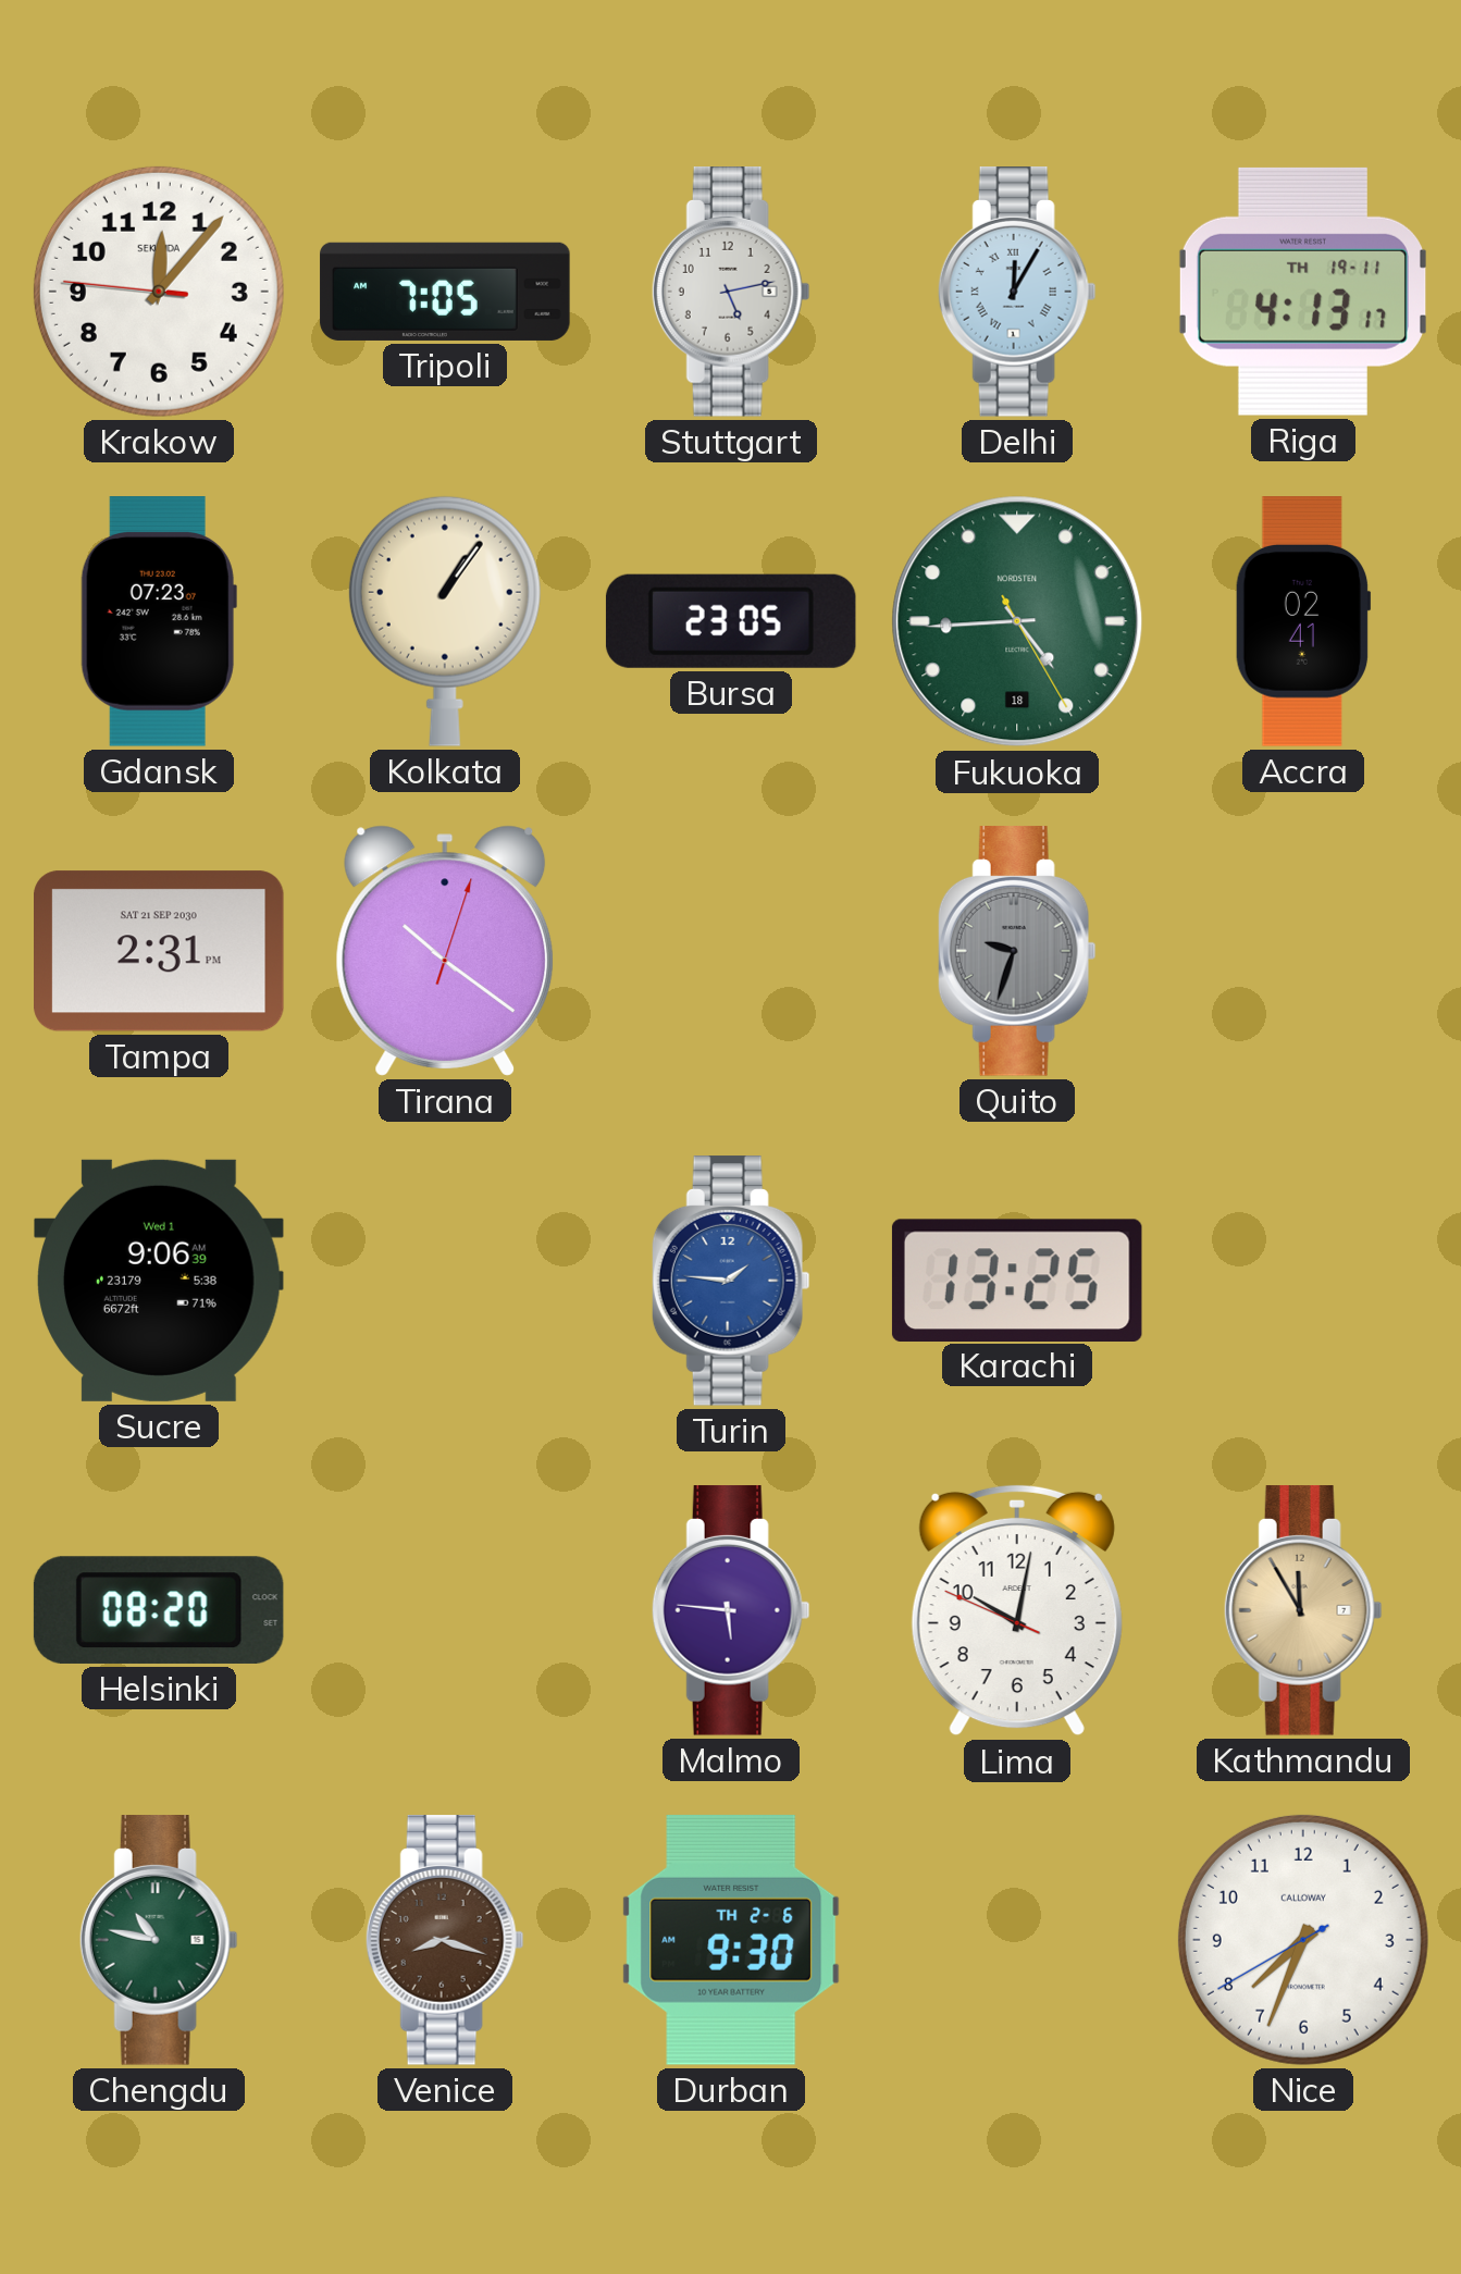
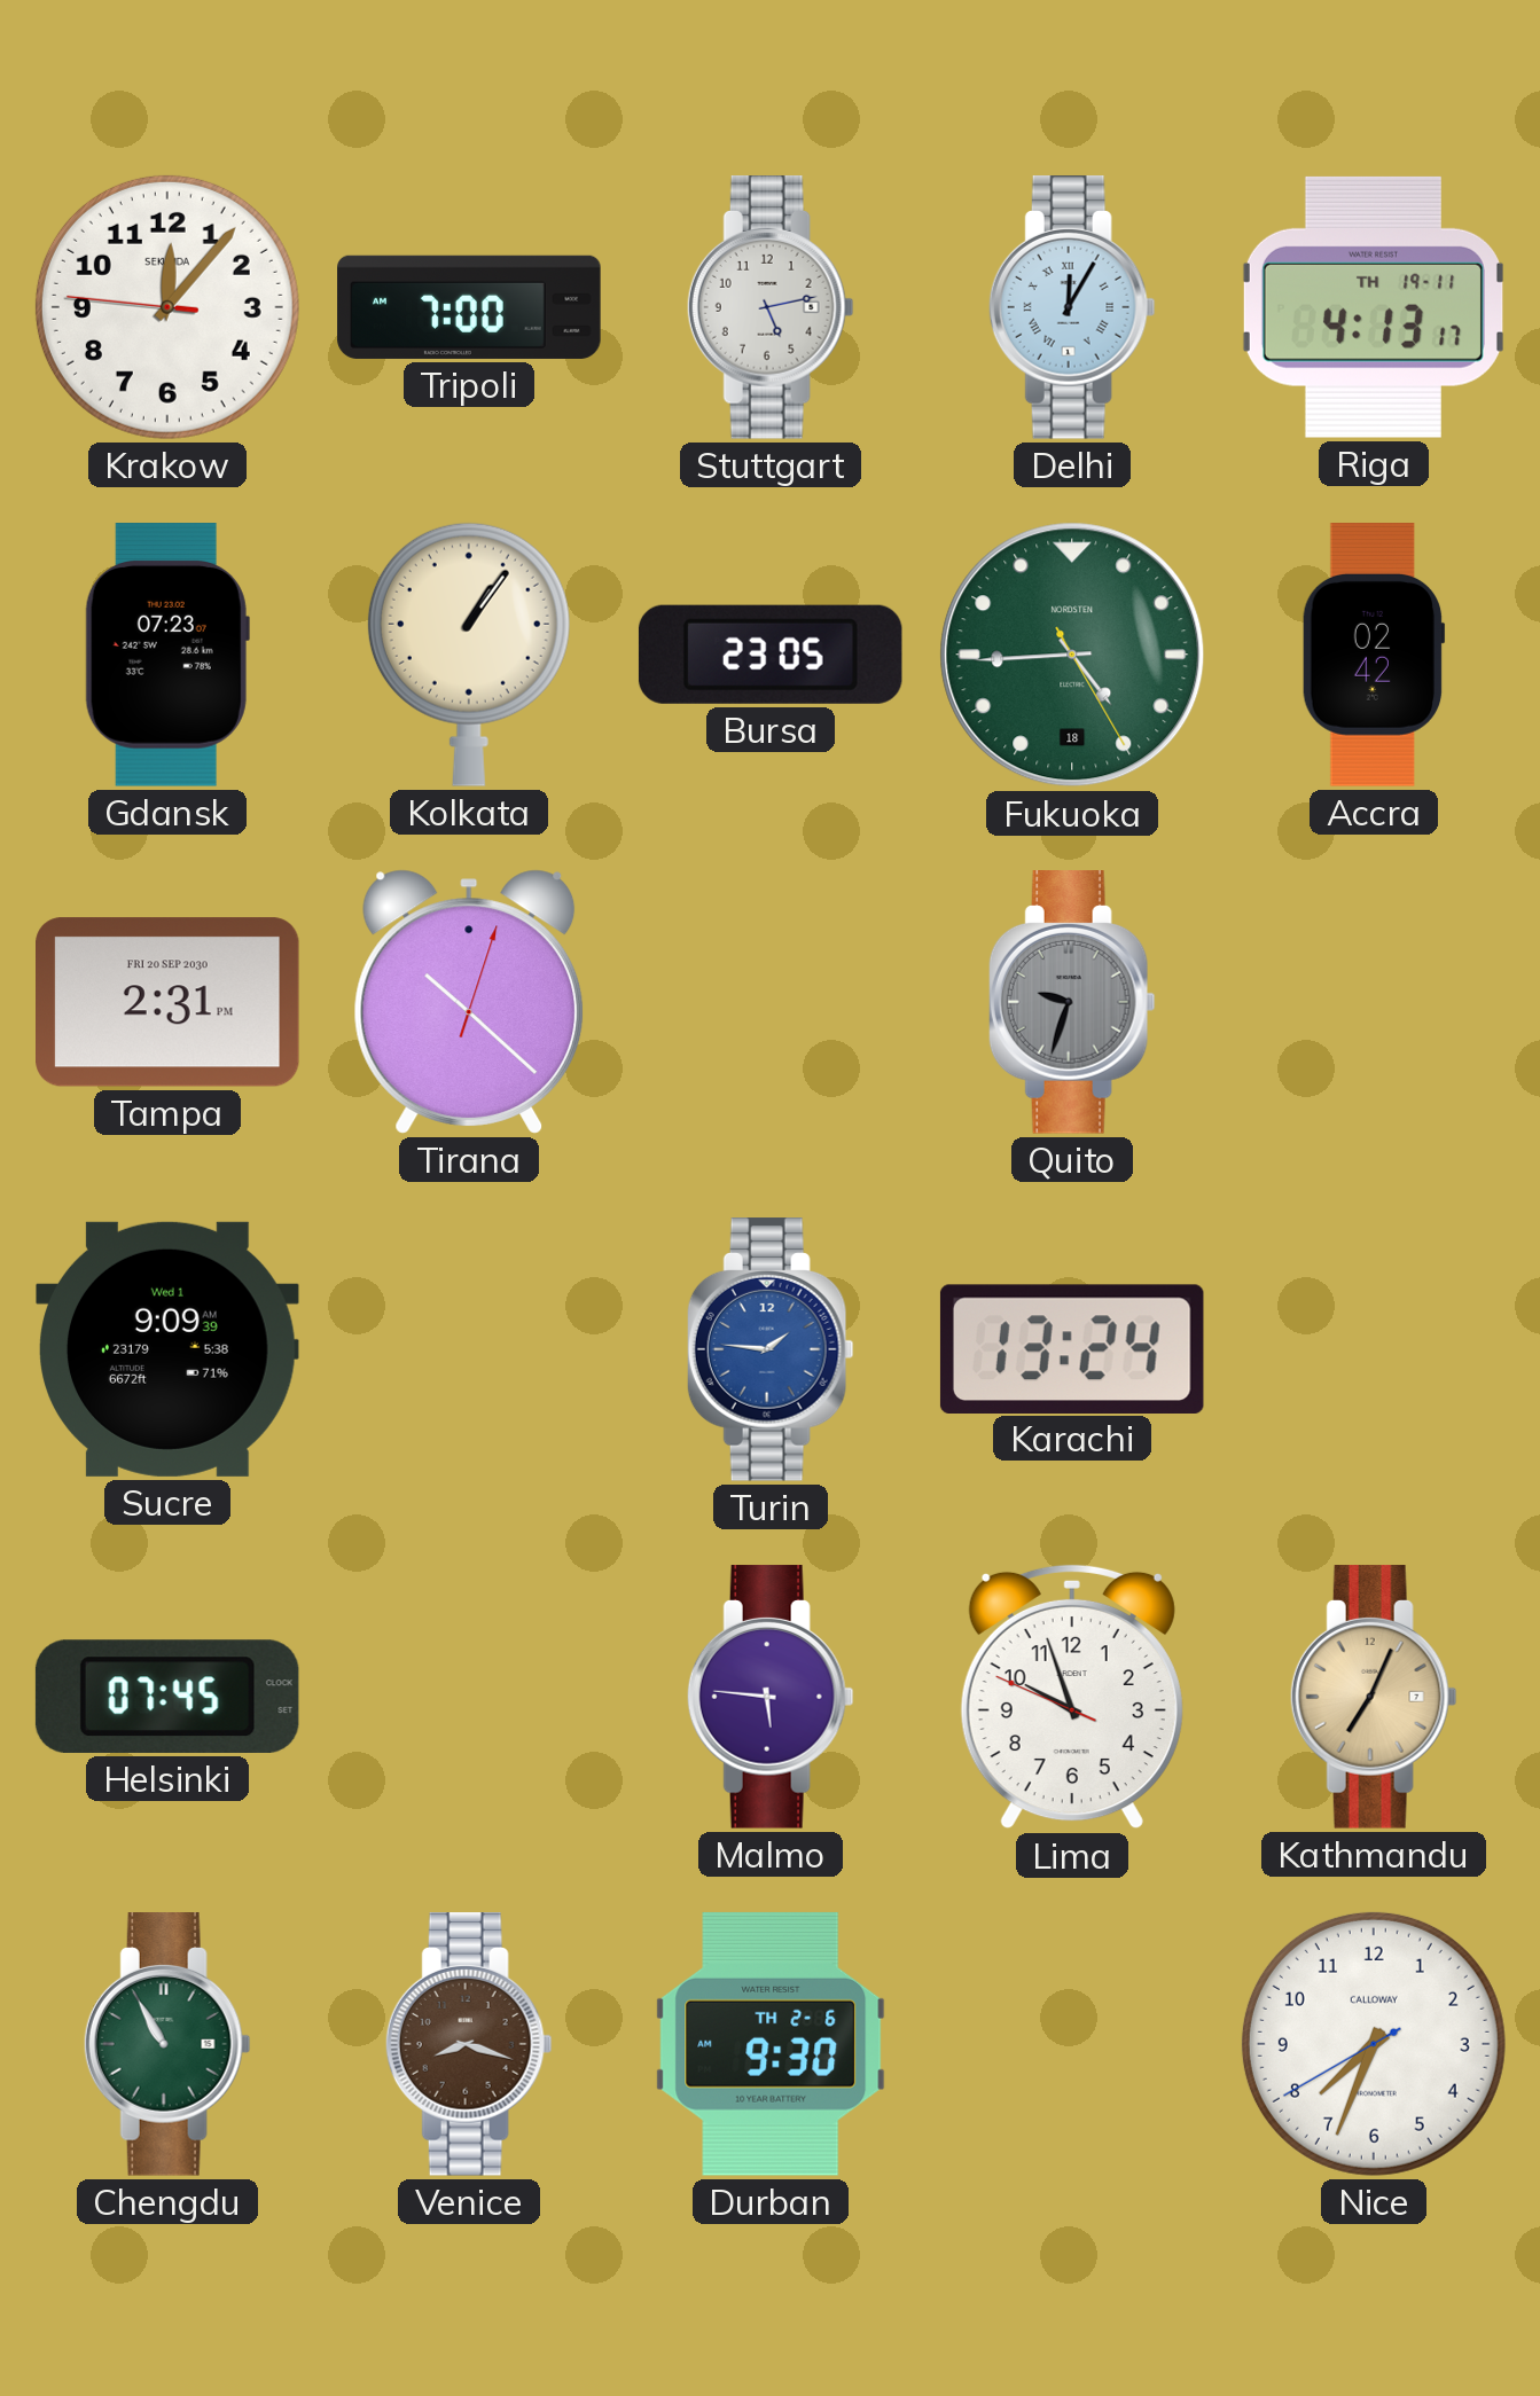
Tripoli: 7:05 -> 7:00
Accra: 02:41 -> 02:42
Tampa date: SAT 21 SEP 2030 -> FRI 20 SEP 2030
Tirana: 10:21 -> 10:22
Sucre: 9:06 -> 9:09
Karachi: 13:25 -> 13:24
Helsinki: 08:20 -> 07:45
Lima: 10:01 -> 9:56
Kathmandu: 11:55 -> 7:04
Chengdu: 10:47 -> 10:55
